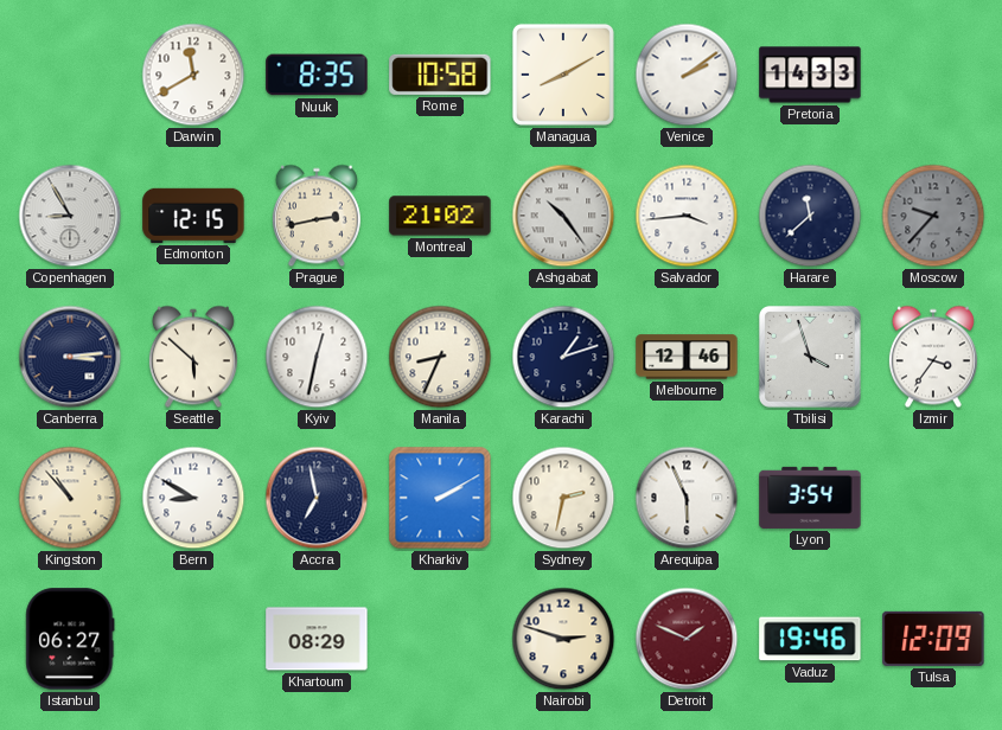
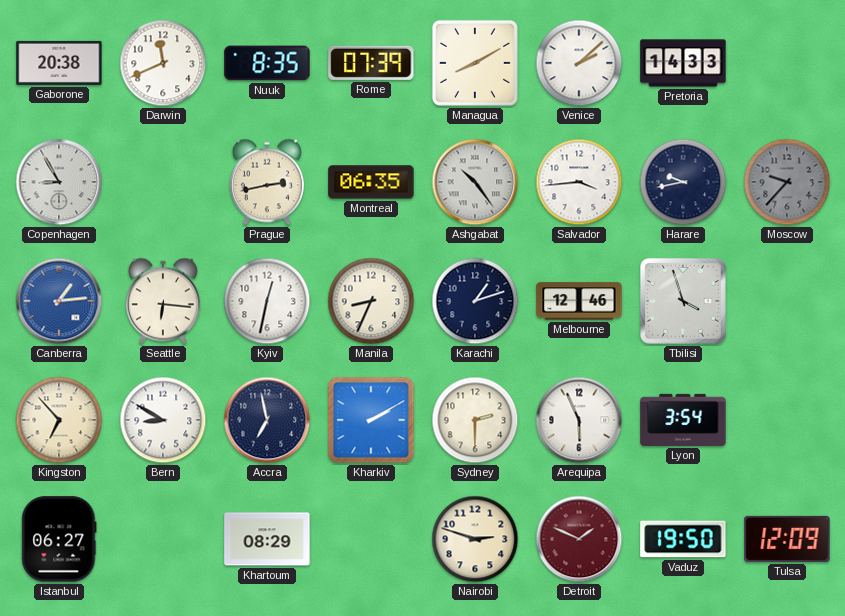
Gaborone: none -> 20:38
Darwin: 11:40 -> 11:41
Rome: 10:58 -> 07:39
Venice: 2:09 -> 2:08
Edmonton: 12:15 -> none
Montreal: 21:02 -> 06:35
Harare: 11:38 -> 9:43
Canberra: 3:14 -> 1:14
Canberra dial: navy -> blue
Seattle: 5:52 -> 6:16
Izmir: 3:36 -> none
Kingston: 10:53 -> 6:53
Sydney: 2:32 -> 2:30
Vaduz: 19:46 -> 19:50
